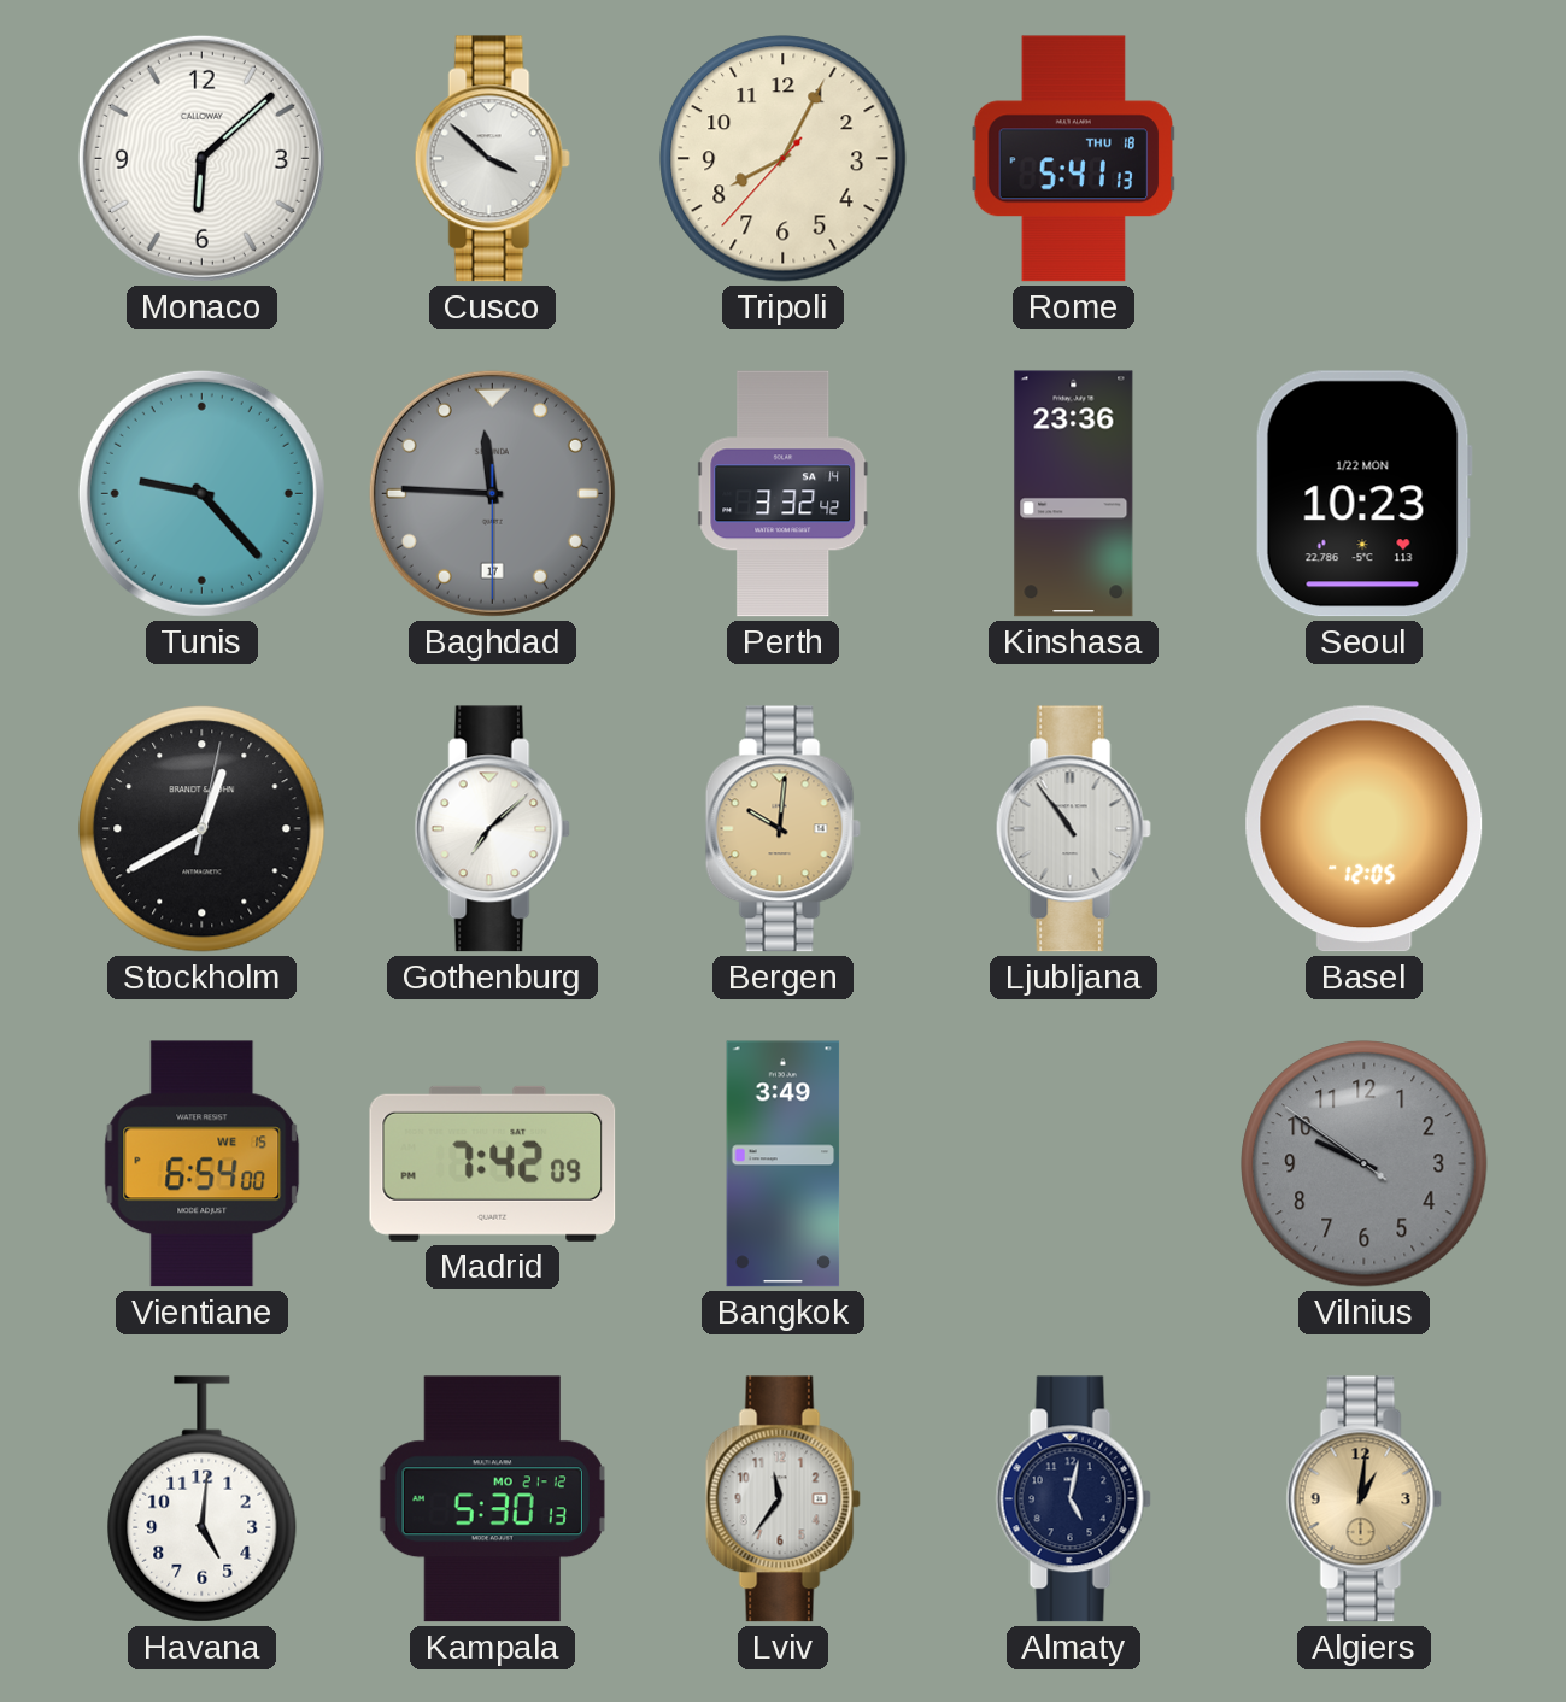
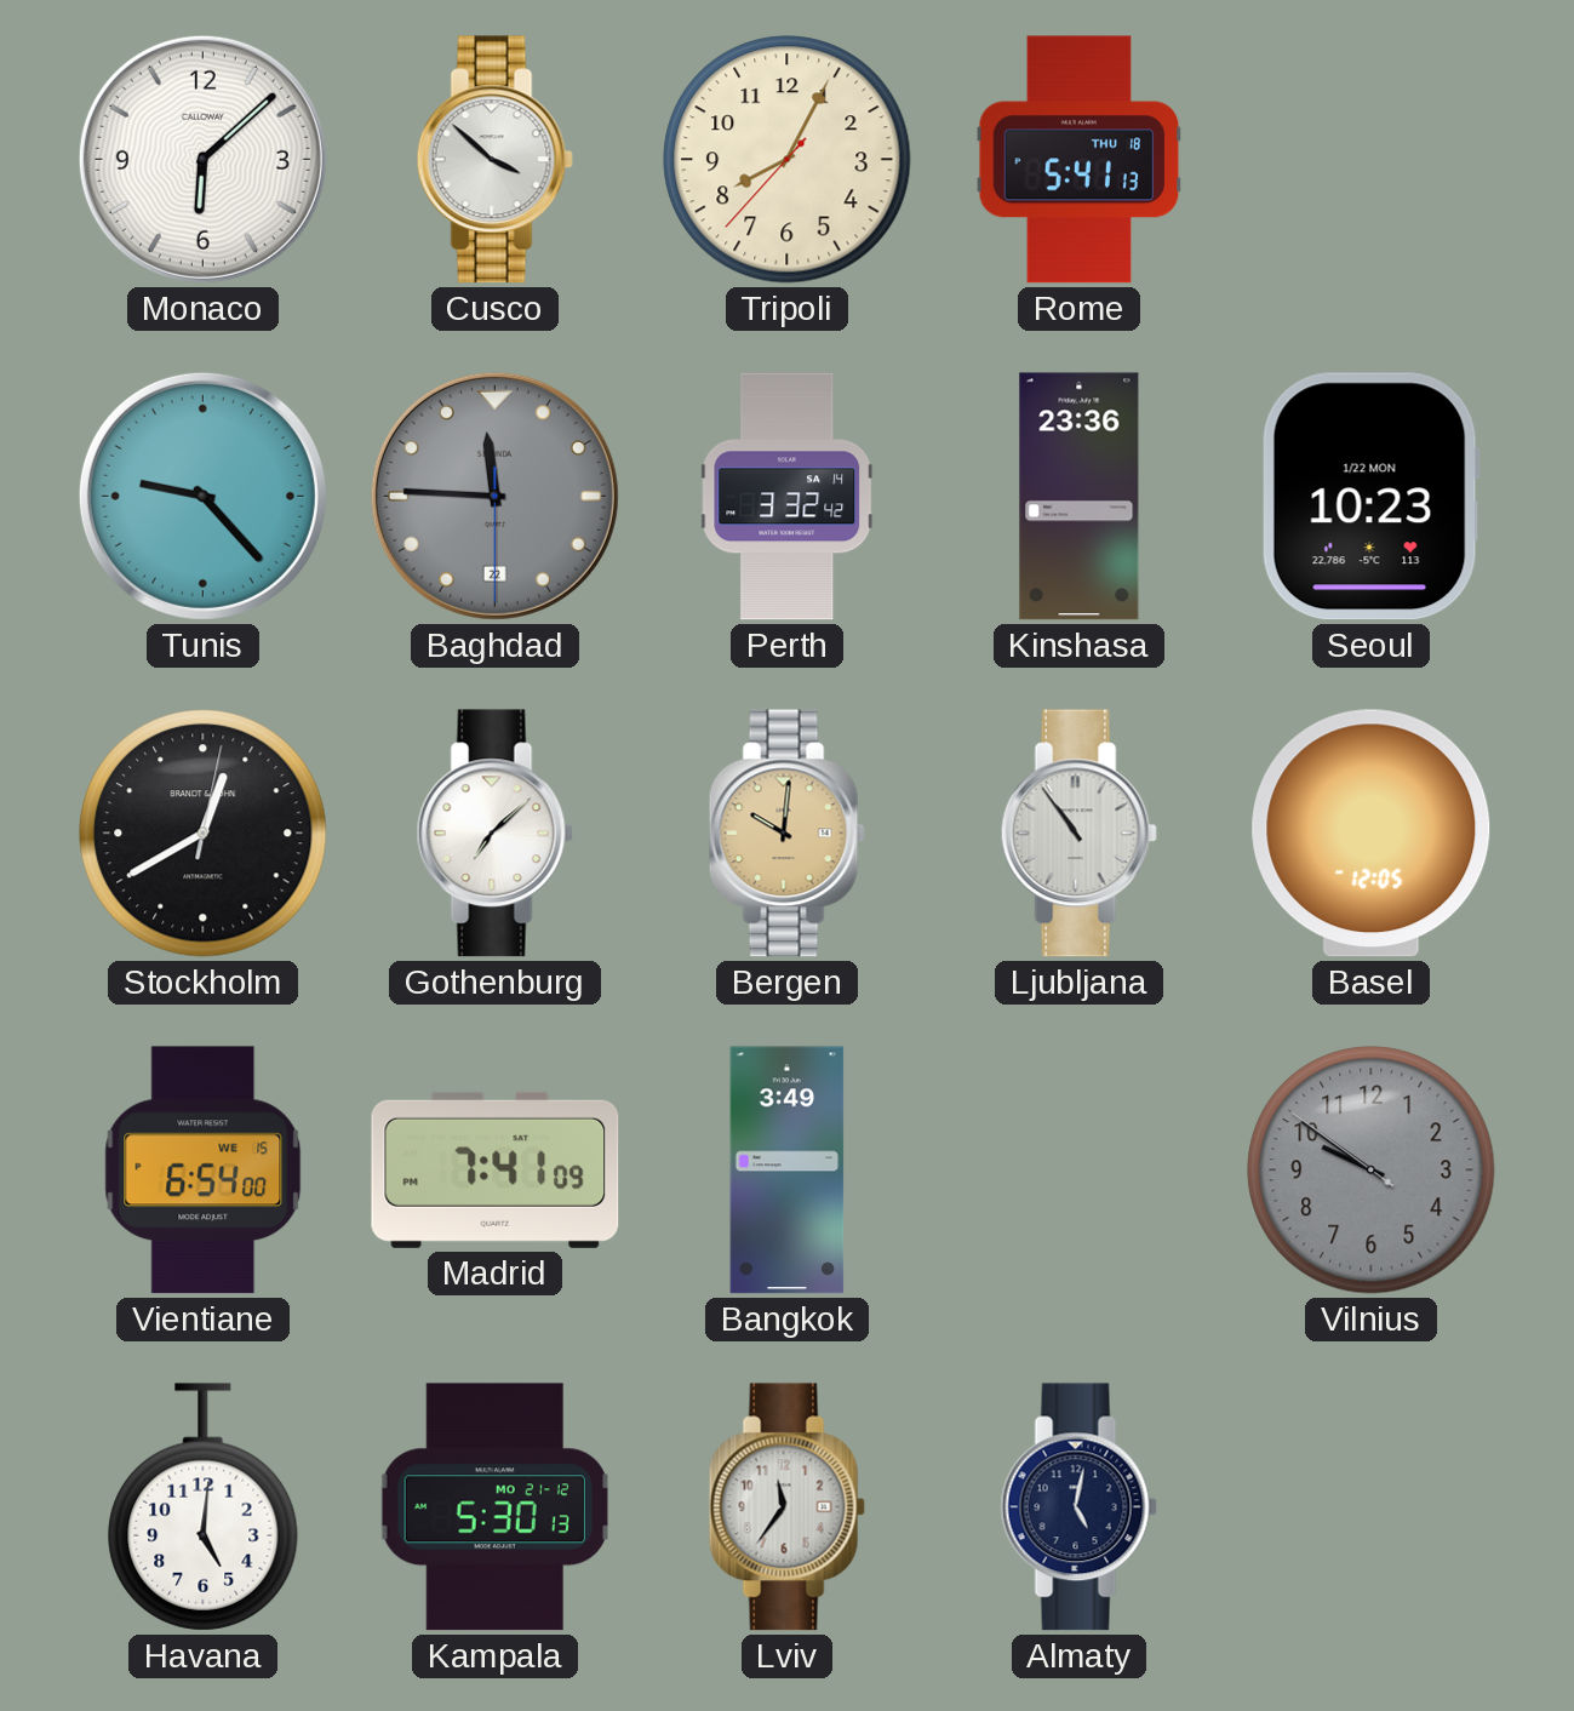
Baghdad date: 17 -> 22
Madrid: 7:42 -> 7:41
Algiers: 1:01 -> none
